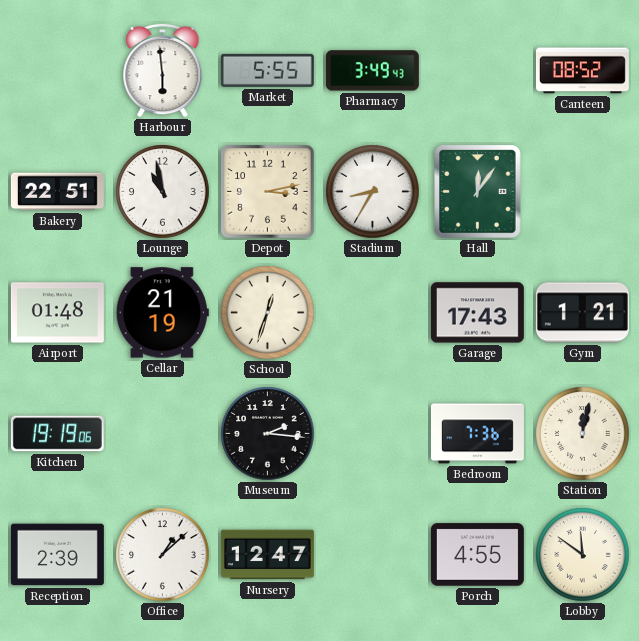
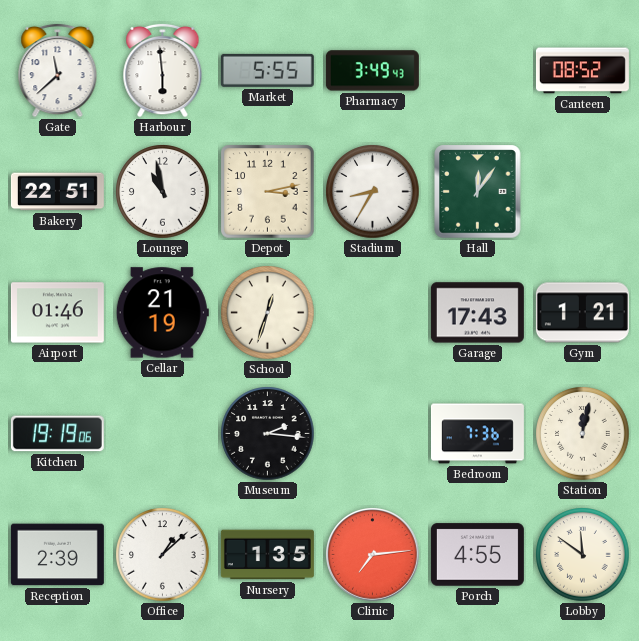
Gate: none -> 11:38
Airport: 01:48 -> 01:46
Nursery: 12:47 -> 1:35
Clinic: none -> 7:14
